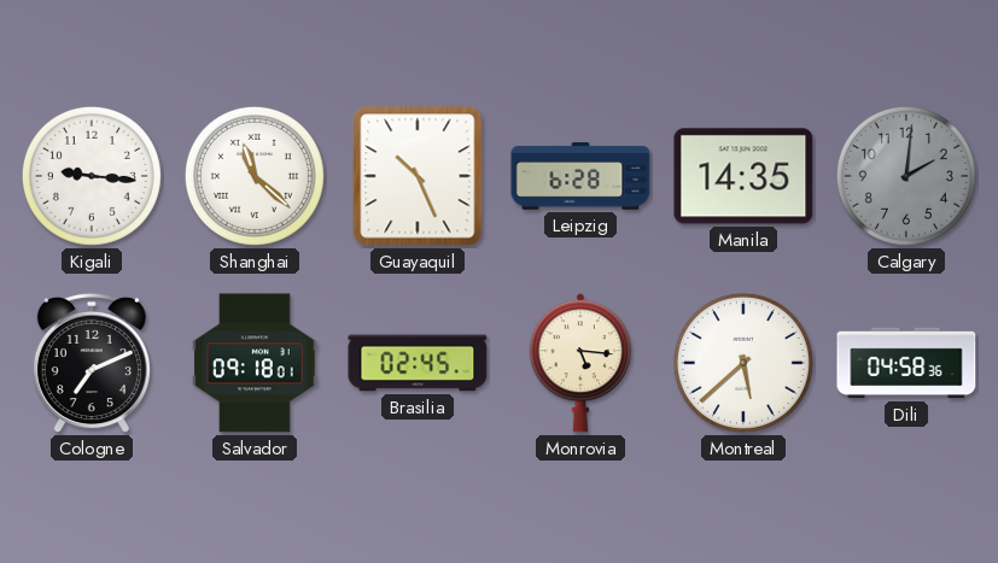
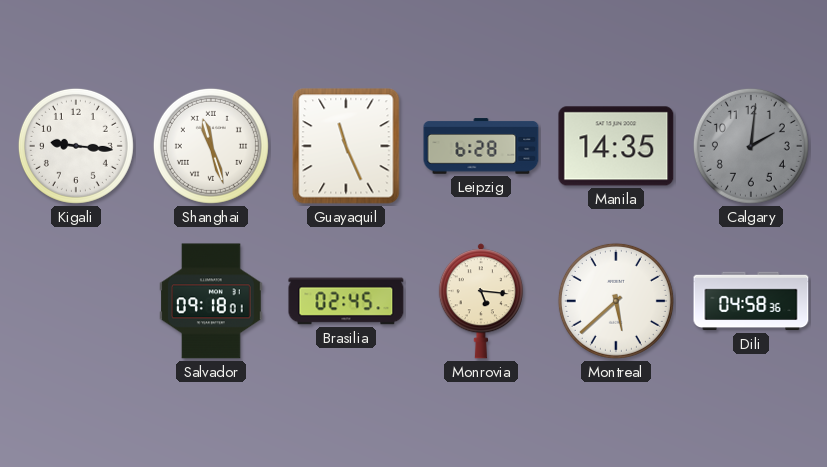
Shanghai: 11:22 -> 11:27
Guayaquil: 10:26 -> 11:26
Cologne: 7:11 -> none
